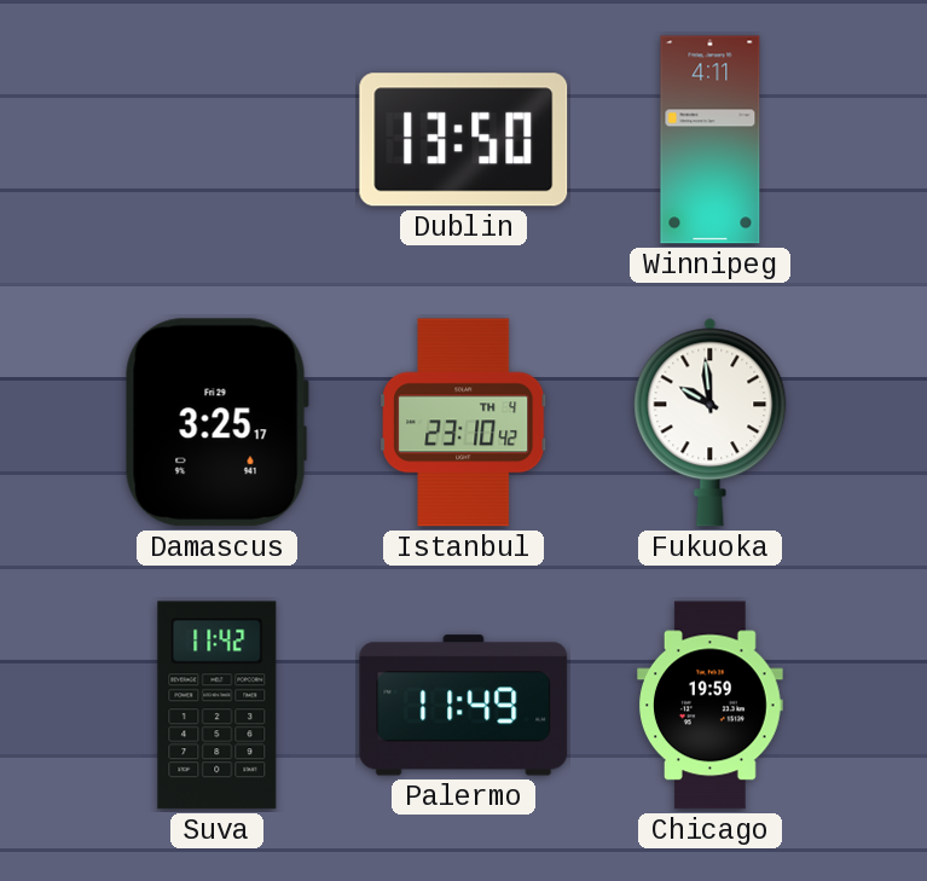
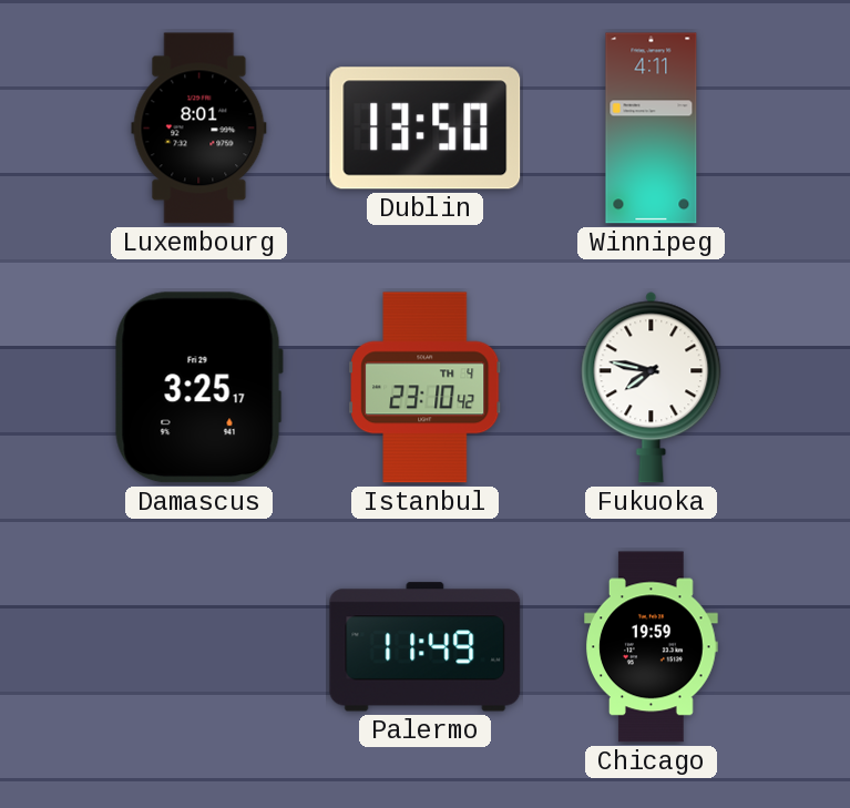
Luxembourg: none -> 8:01
Fukuoka: 9:59 -> 7:47
Suva: 11:42 -> none
